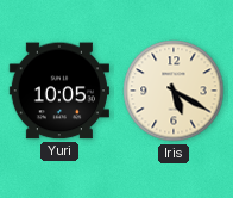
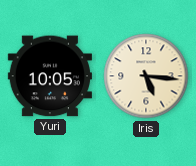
Iris: 5:20 -> 5:16
